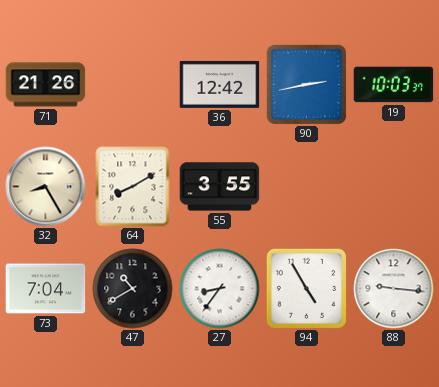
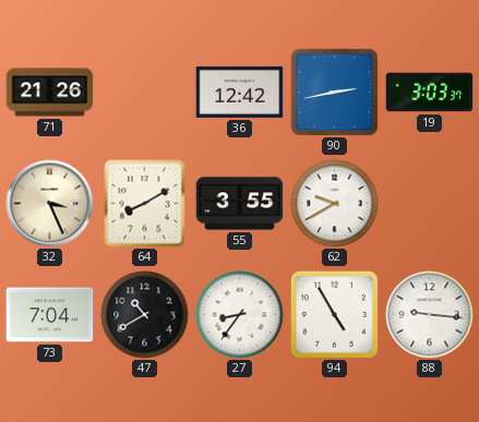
19: 10:03 -> 3:03
32: 8:25 -> 3:26
62: none -> 9:40
